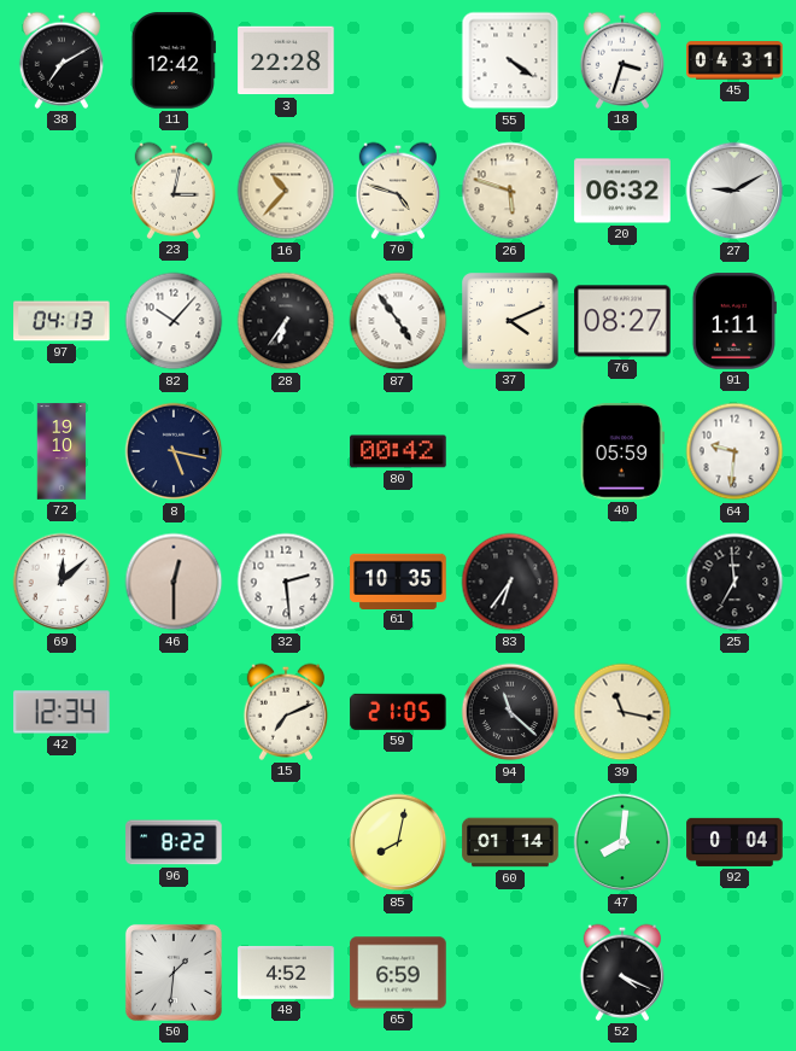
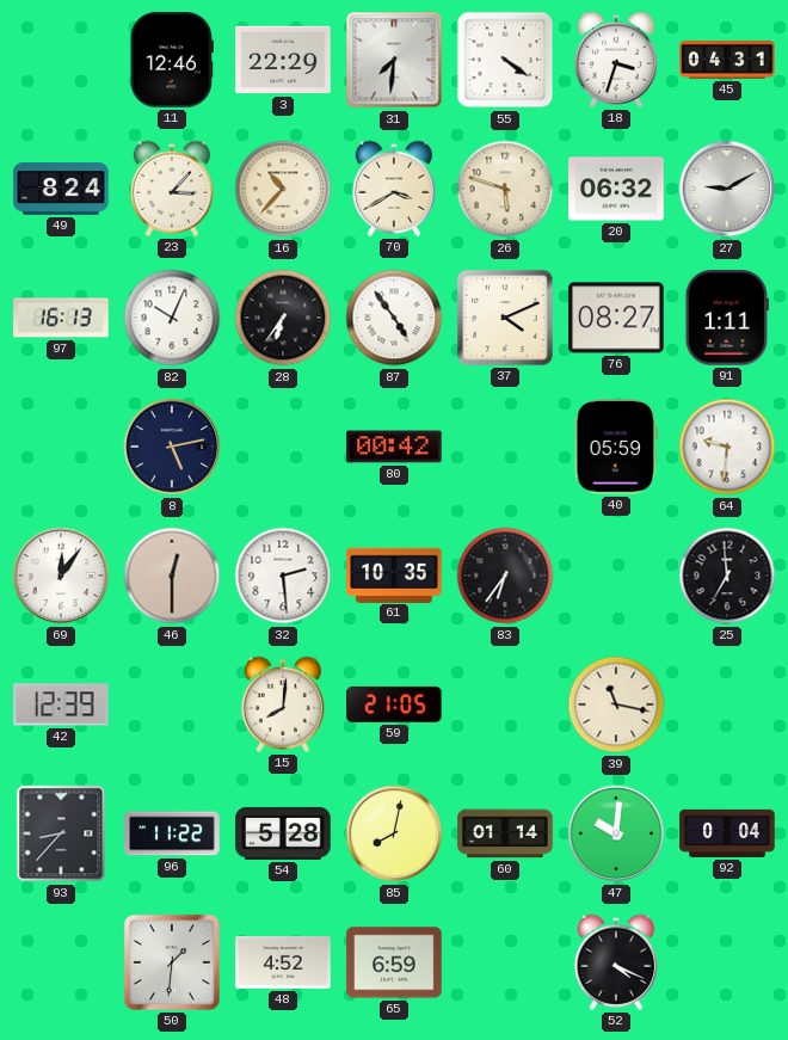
38: 7:10 -> none
11: 12:42 -> 12:46
3: 22:28 -> 22:29
31: none -> 7:31
49: none -> 8:24
23: 3:02 -> 3:07
70: 4:48 -> 3:40
97: 04:13 -> 16:13
82: 10:07 -> 10:04
72: 19:10 -> none
8: 5:17 -> 5:13
69: 12:08 -> 12:06
42: 12:34 -> 12:39
15: 7:11 -> 8:01
94: 11:22 -> none
93: none -> 8:37
96: 8:22 -> 11:22
54: none -> 5:28
47: 8:01 -> 10:01
